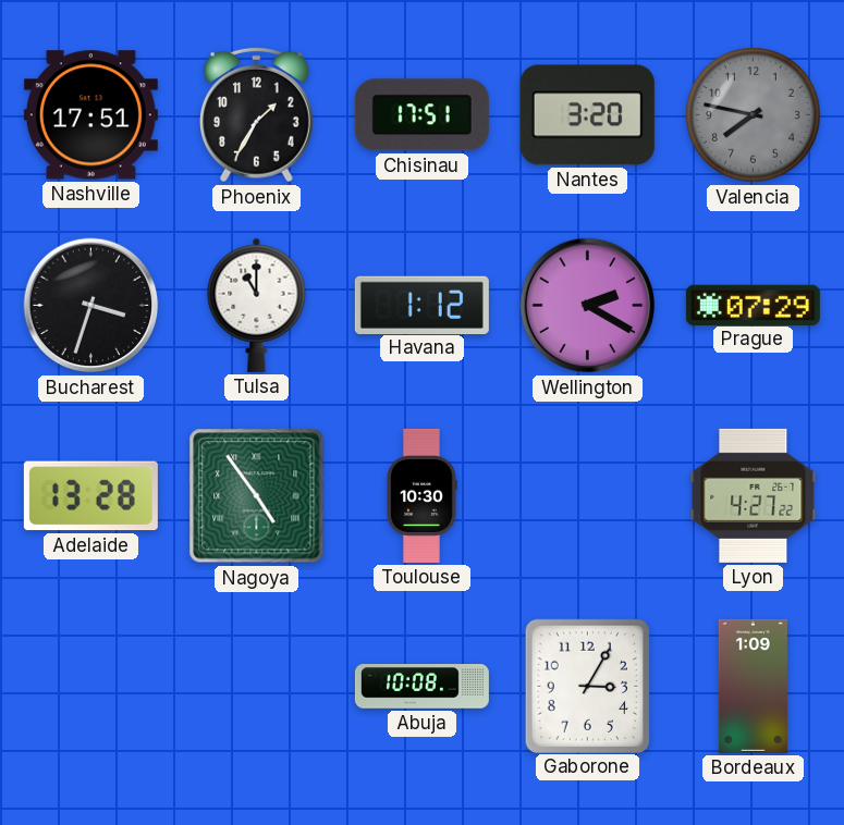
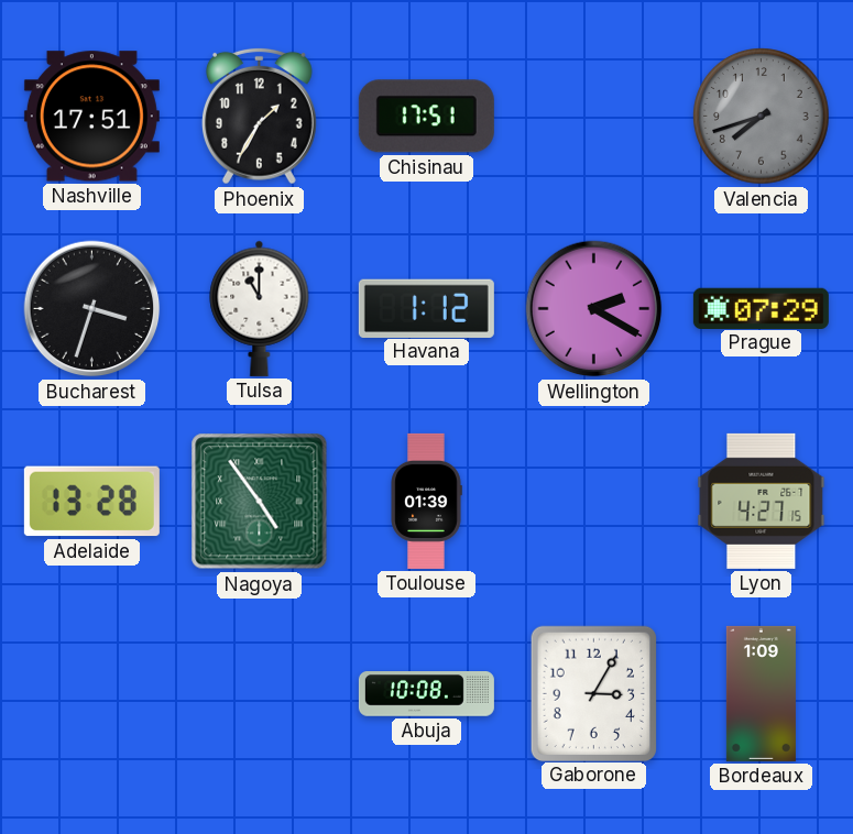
Nantes: 3:20 -> none
Valencia: 7:47 -> 7:42
Toulouse: 10:30 -> 01:39
Lyon: 4:27:22 -> 4:27:15
